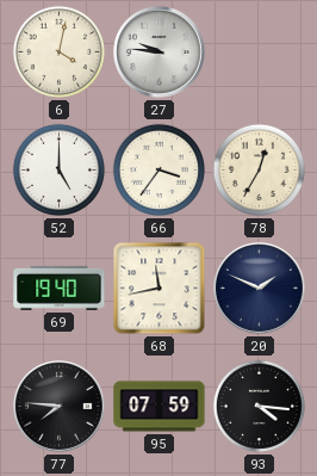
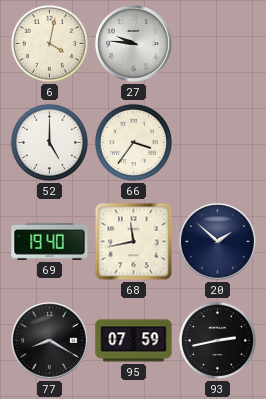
78: 12:35 -> none
20: 1:49 -> 1:52
77: 7:46 -> 8:20
93: 4:16 -> 2:43
